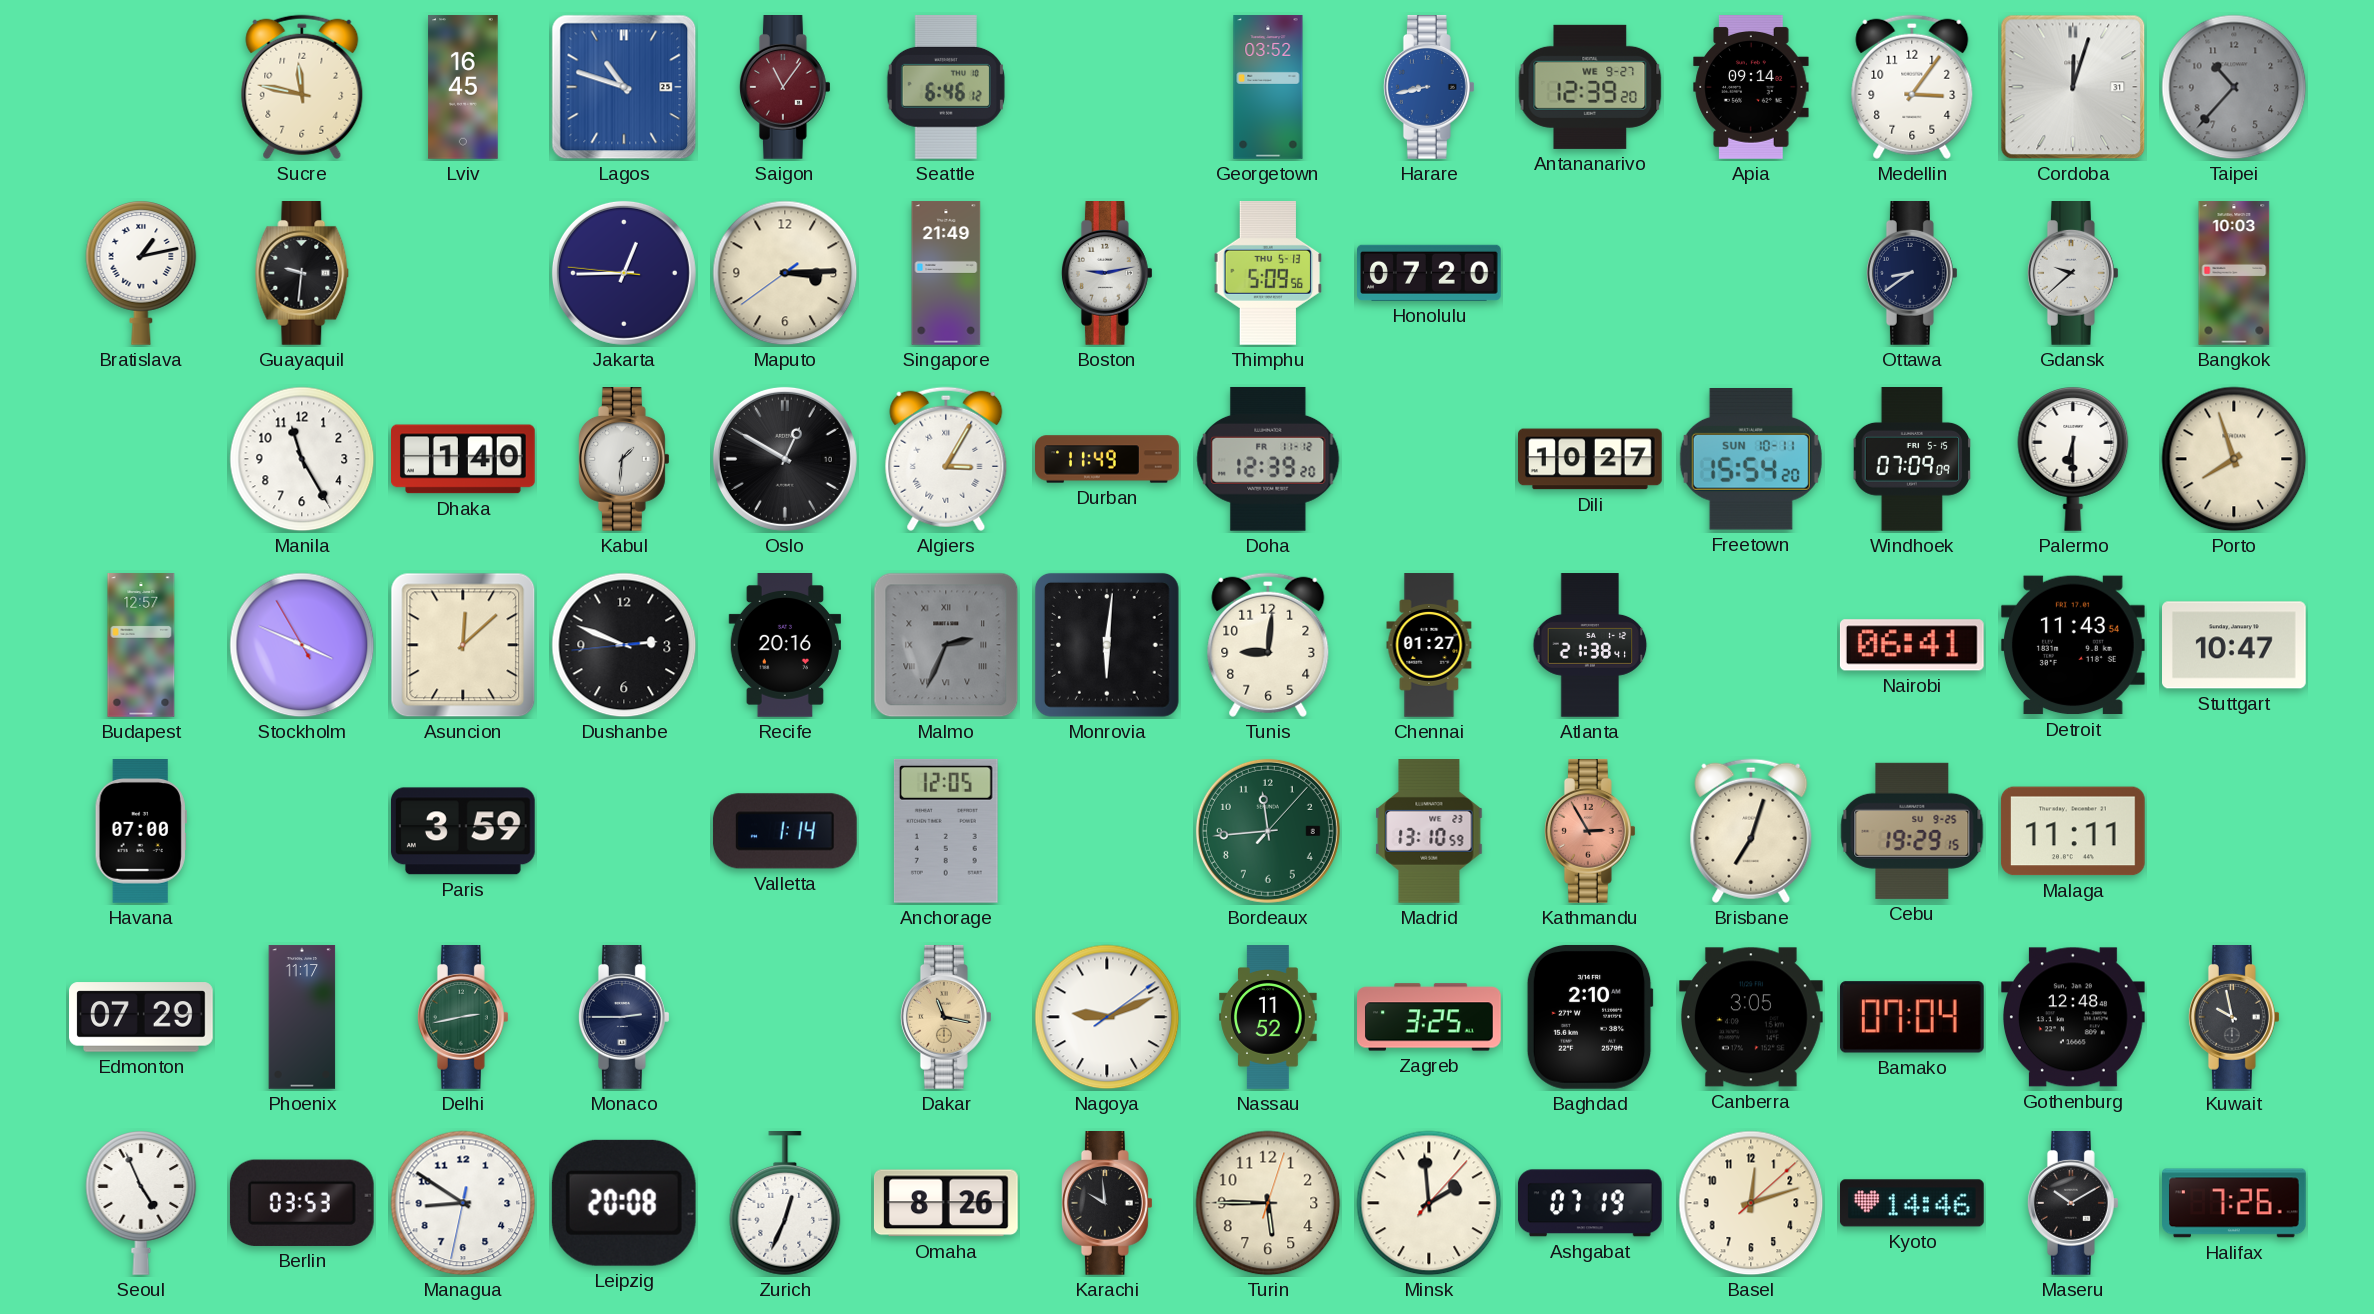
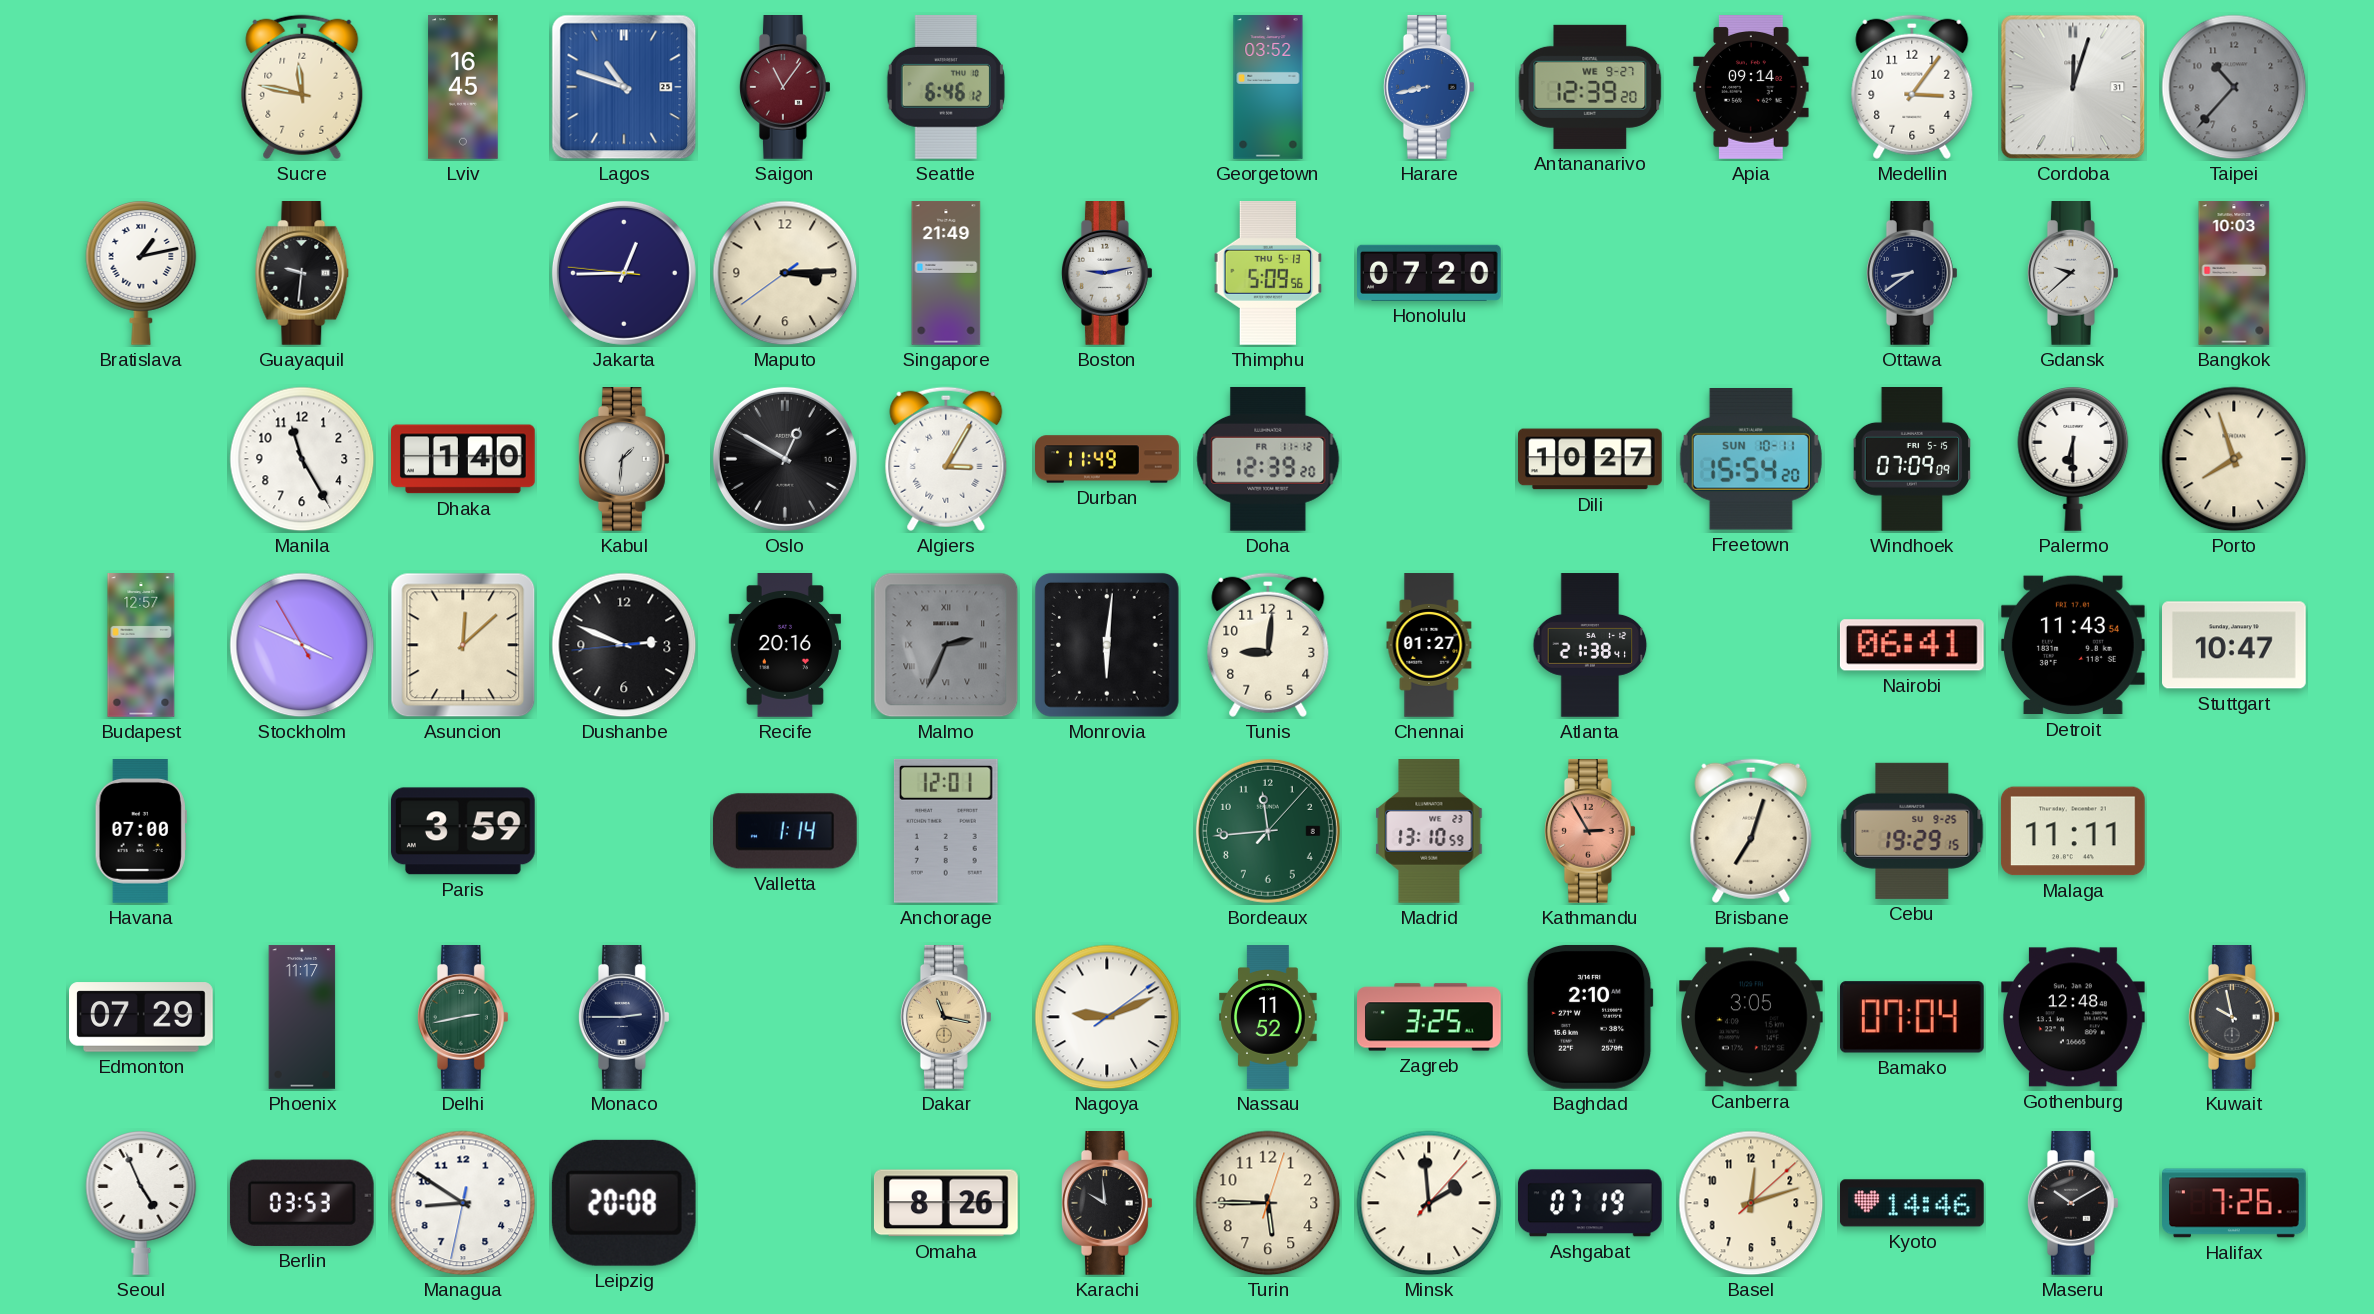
Anchorage: 12:05 -> 12:01
Zurich: 12:34 -> none
